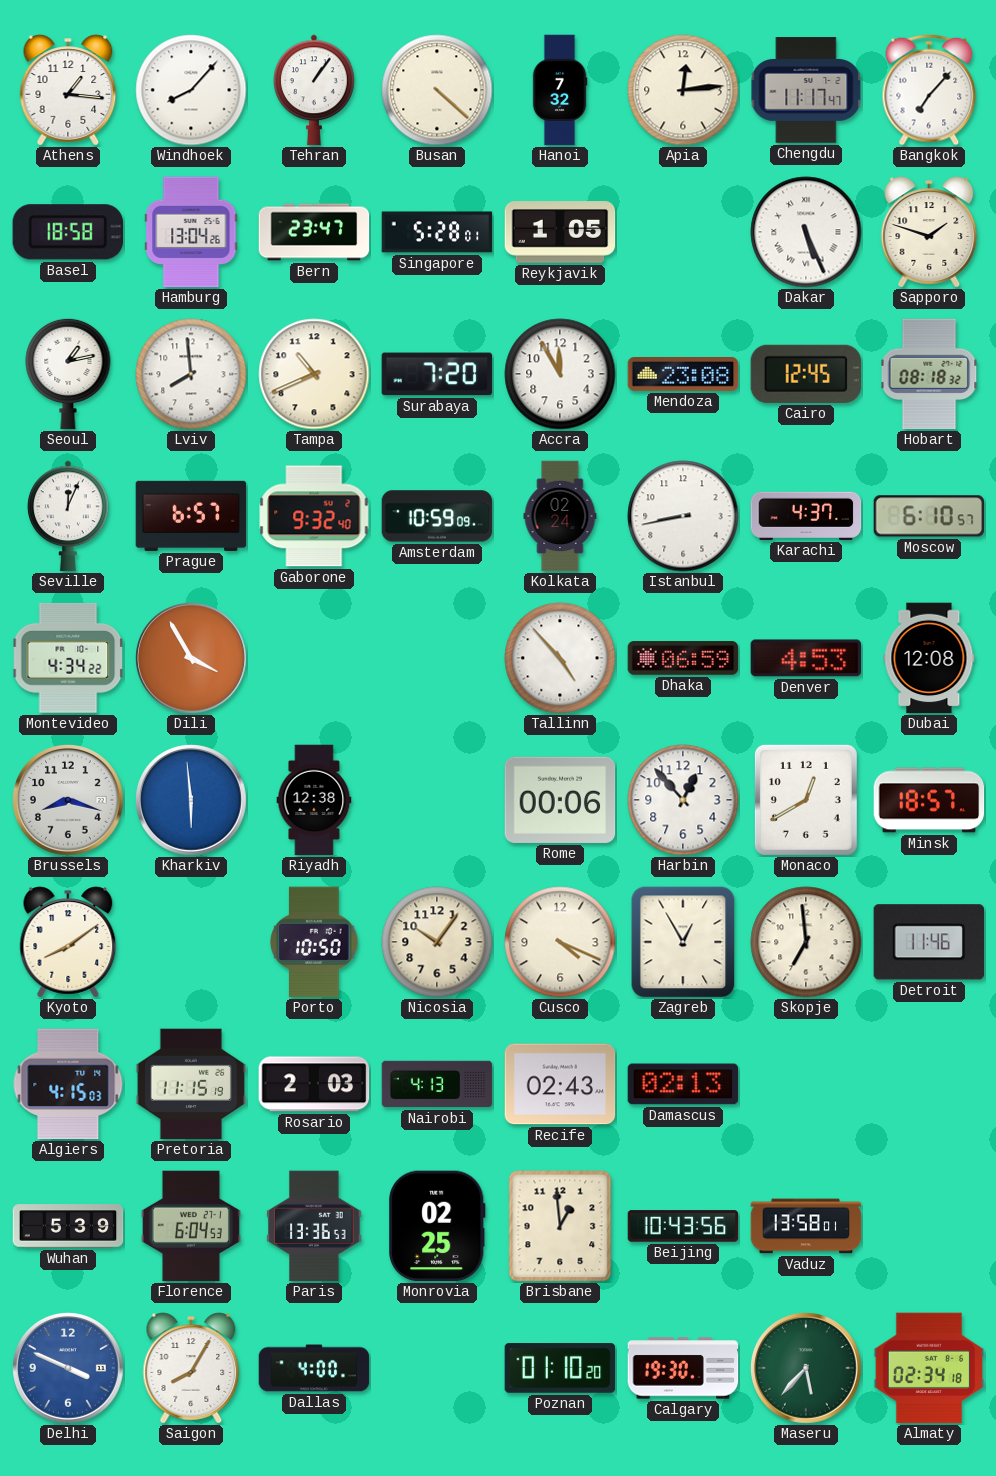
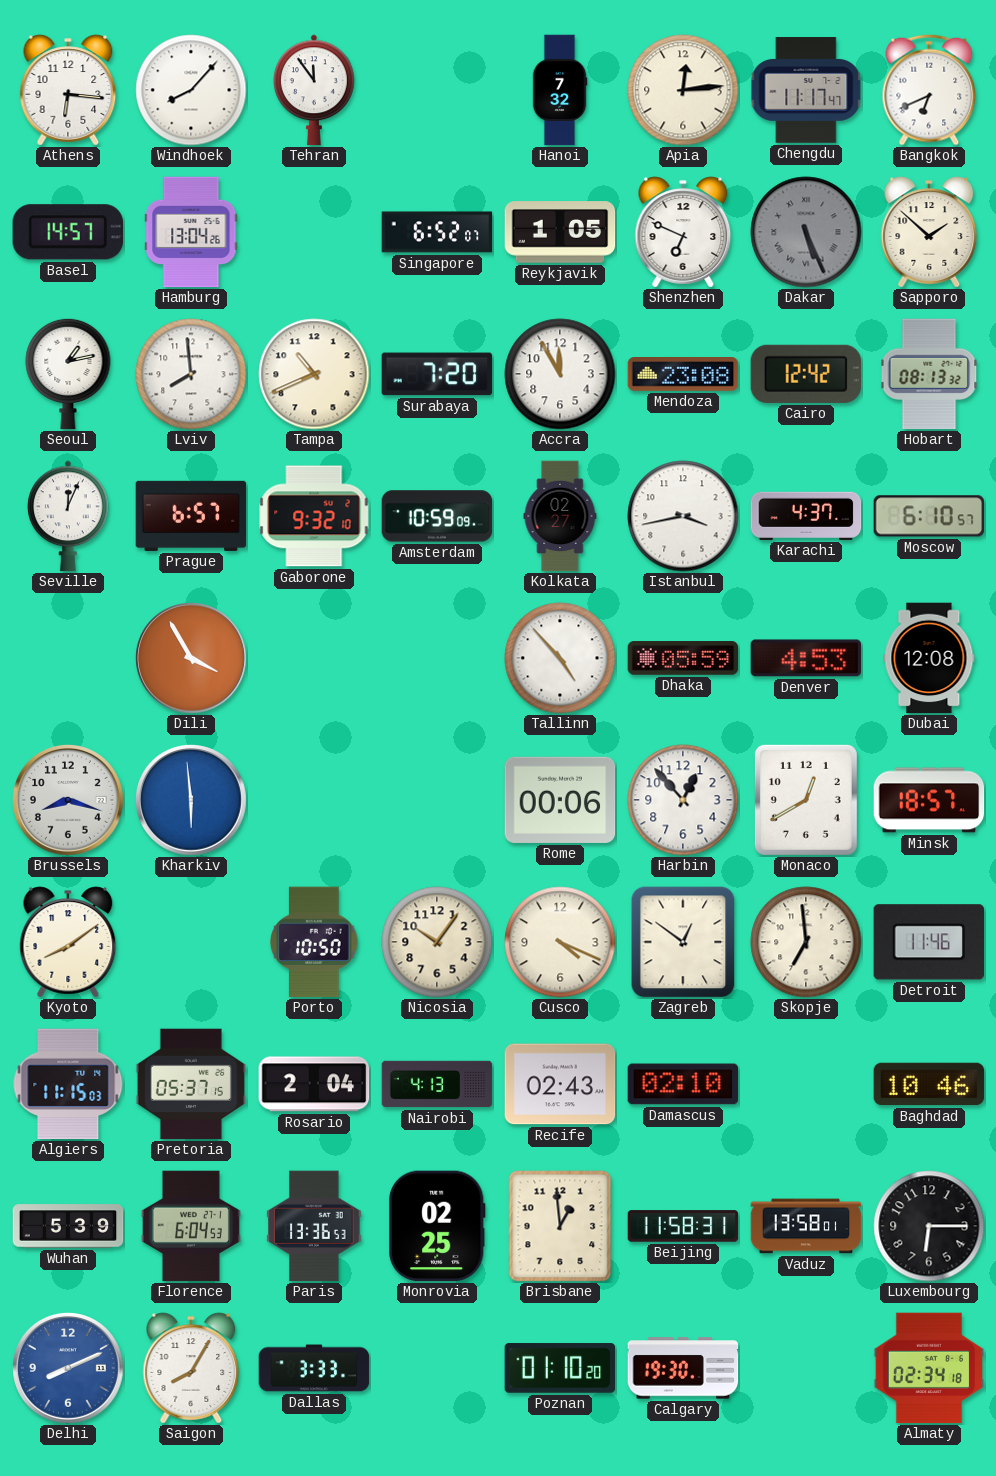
Athens: 1:16 -> 6:16
Tehran: 1:06 -> 11:54
Busan: 4:22 -> none
Bangkok: 7:07 -> 6:41
Basel: 18:58 -> 14:57
Bern: 23:47 -> none
Singapore: 5:28 -> 6:52
Shenzhen: none -> 6:49
Dakar dial: white -> grey
Sapporo: 1:48 -> 1:52
Cairo: 12:45 -> 12:42
Hobart: 08:18 -> 08:13
Gaborone: 9:32:40 -> 9:32:10
Kolkata: 02:24 -> 02:27
Istanbul: 8:43 -> 3:43
Montevideo: 4:34 -> none
Dhaka: 06:59 -> 05:59
Riyadh: 12:38 -> none
Zagreb: 12:55 -> 12:51
Algiers: 4:15 -> 11:15
Pretoria: 11:15 -> 05:37
Rosario: 2:03 -> 2:04
Damascus: 02:13 -> 02:10
Baghdad: none -> 10:46
Beijing: 10:43 -> 11:58
Luxembourg: none -> 6:15
Delhi: 3:49 -> 8:11
Dallas: 4:00 -> 3:33
Maseru: 5:37 -> none
